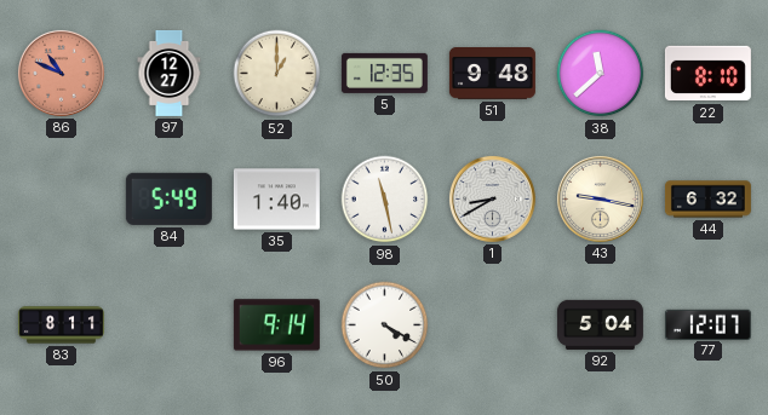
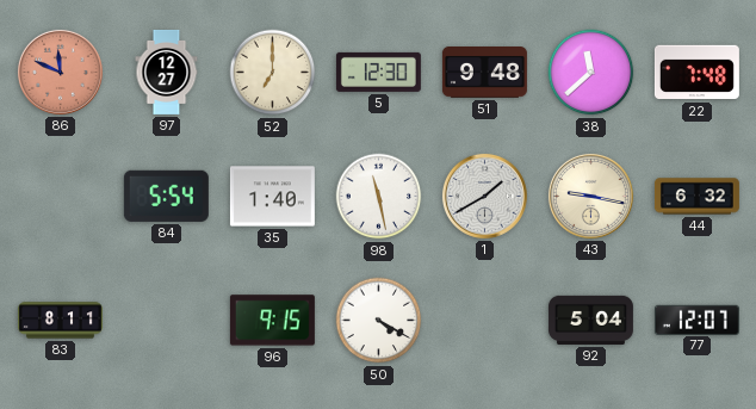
86: 10:49 -> 11:49
52: 1:00 -> 7:00
5: 12:35 -> 12:30
22: 8:10 -> 7:48
84: 5:49 -> 5:54
1: 8:40 -> 1:40
96: 9:14 -> 9:15
